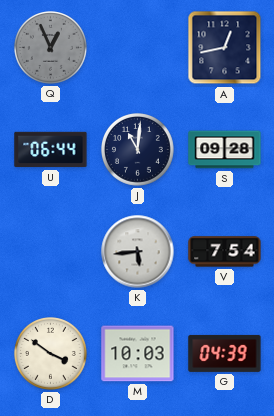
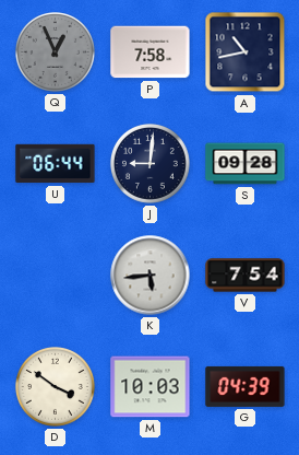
P: none -> 7:58
A: 12:43 -> 10:43
J: 11:01 -> 9:01
